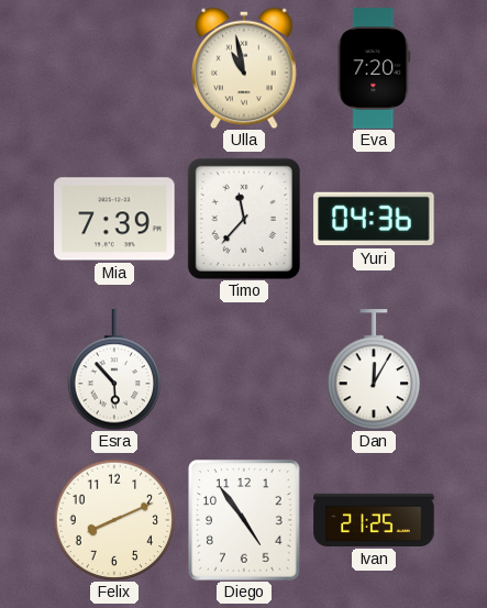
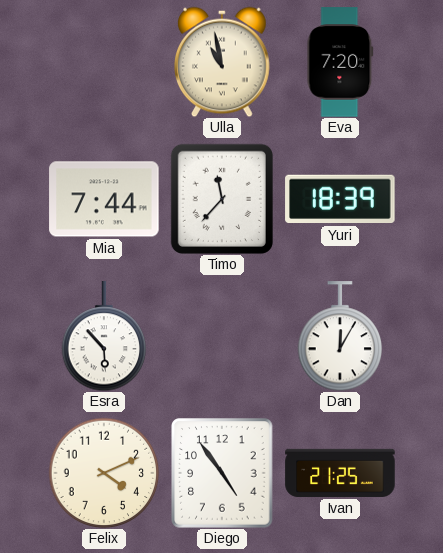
Mia: 7:39 -> 7:44
Yuri: 04:36 -> 18:39
Felix: 8:11 -> 4:11
